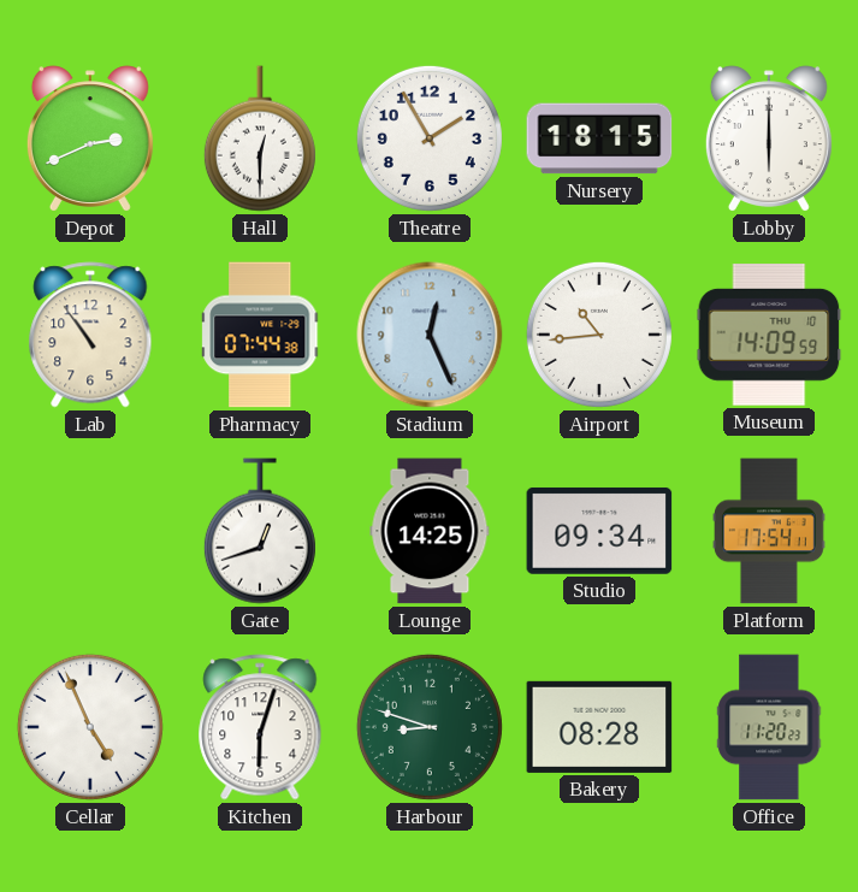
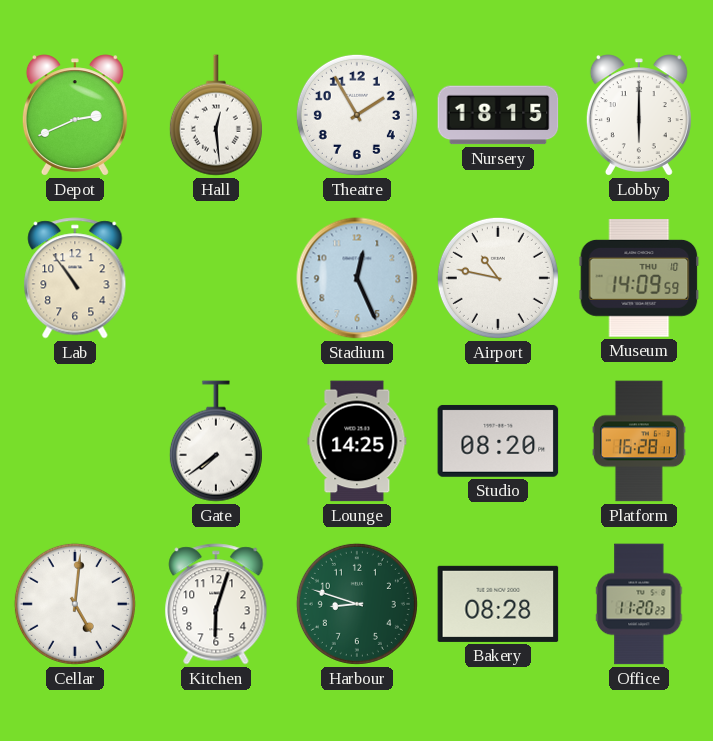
Hall: 12:30 -> 12:29
Pharmacy: 07:44 -> none
Airport: 10:44 -> 10:47
Gate: 12:42 -> 7:39
Studio: 09:34 -> 08:20
Platform: 17:54 -> 16:28
Cellar: 4:56 -> 5:01
